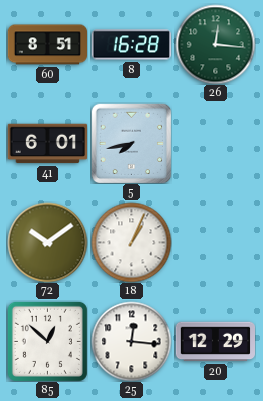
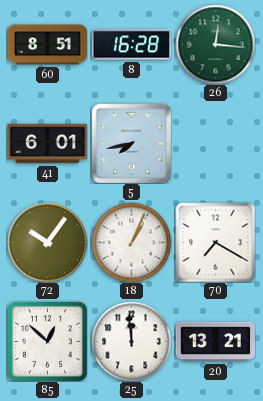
72: 10:09 -> 10:06
70: none -> 7:20
25: 12:16 -> 11:59
20: 12:29 -> 13:21
